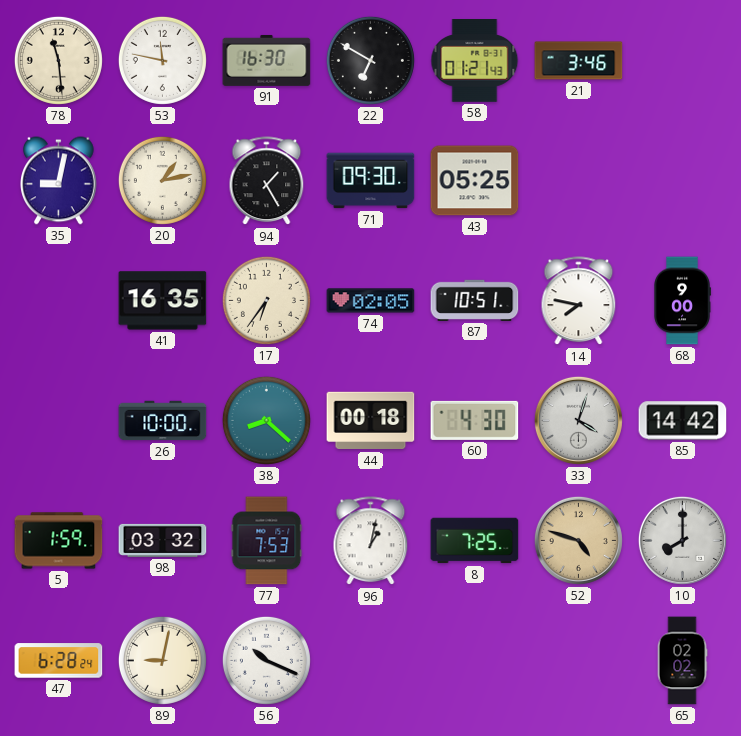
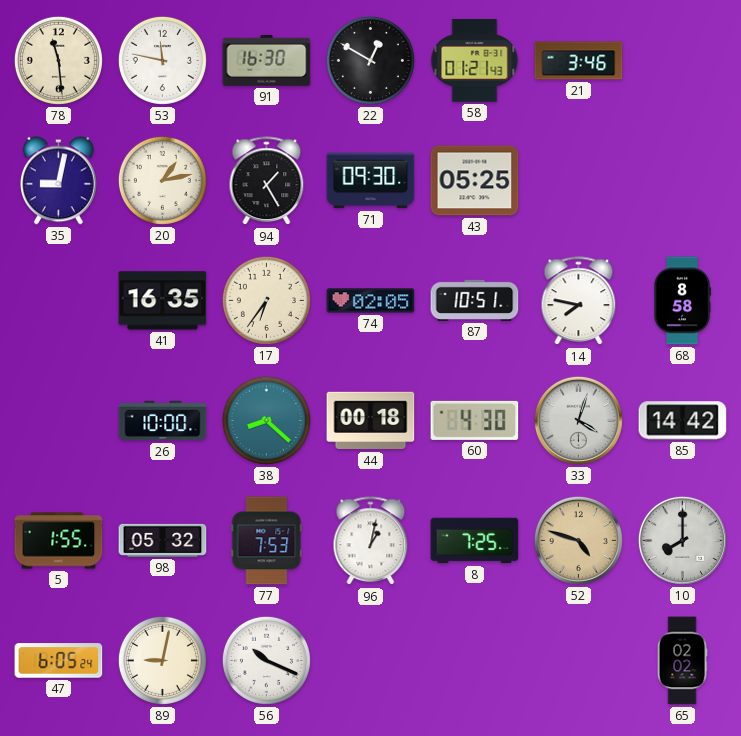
22: 6:50 -> 12:50
68: 9:00 -> 8:58
5: 1:59 -> 1:55
98: 03:32 -> 05:32
47: 6:28 -> 6:05
